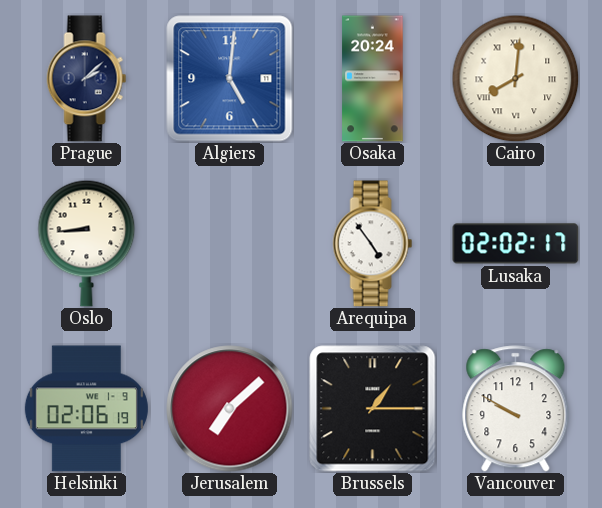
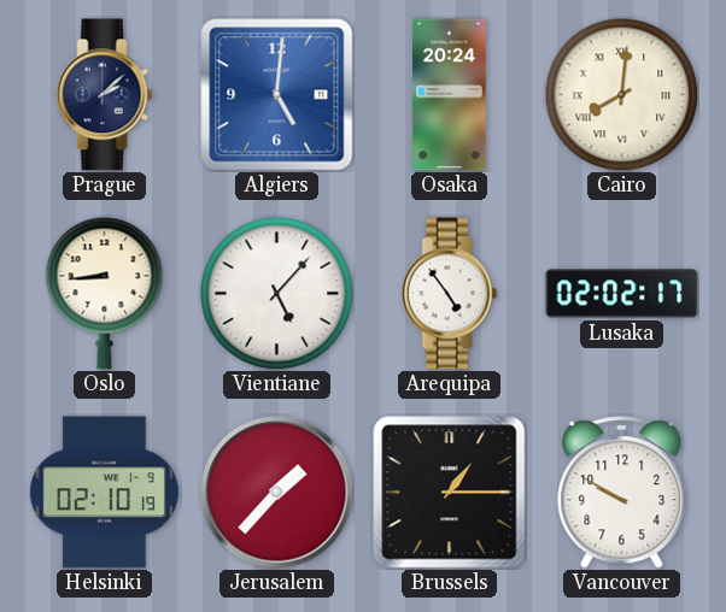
Vientiane: none -> 5:07
Helsinki: 02:06 -> 02:10
Jerusalem: 7:08 -> 1:37
